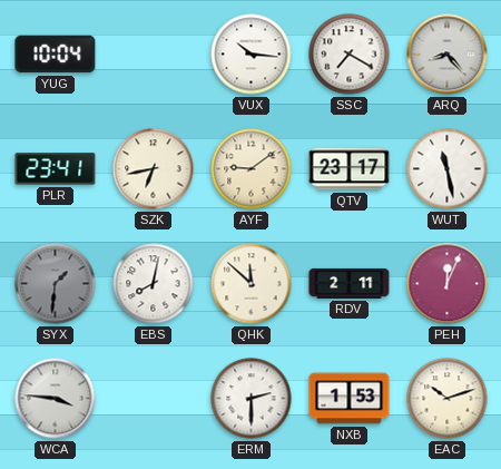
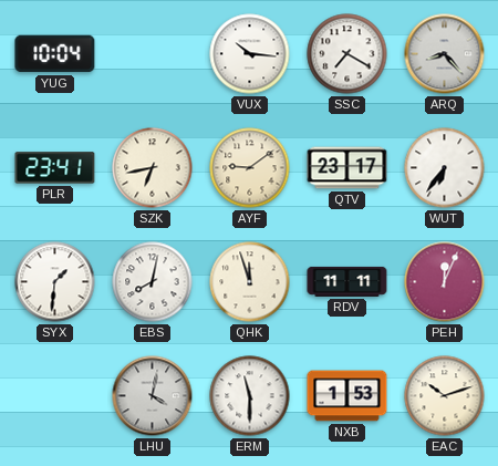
WUT: 11:28 -> 6:36
SYX dial: grey -> white
QHK: 11:52 -> 11:57
RDV: 2:11 -> 11:11
WCA: 3:46 -> none
LHU: none -> 4:02
ERM: 2:30 -> 11:30
